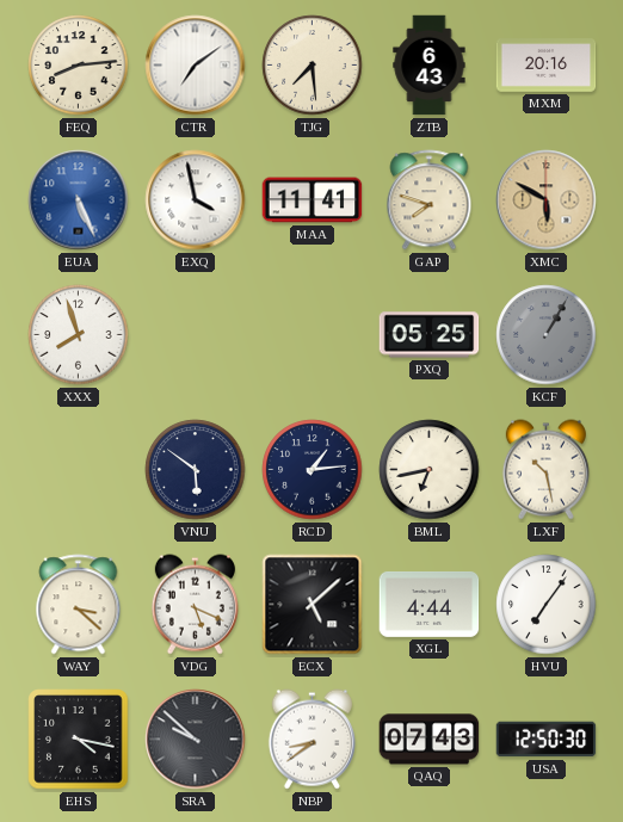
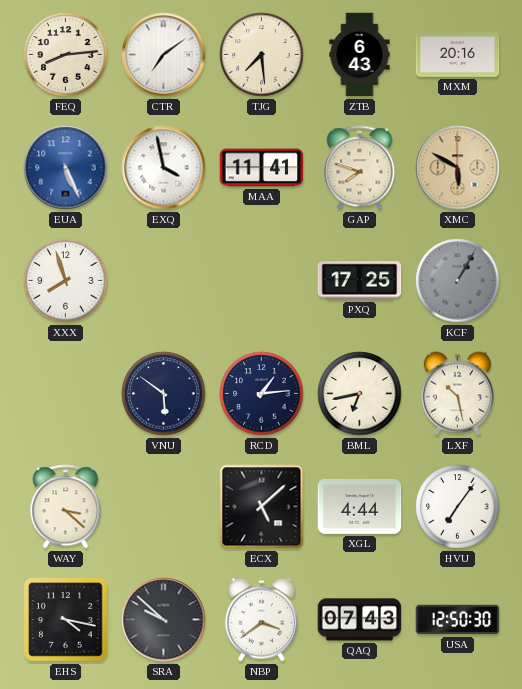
PXQ: 05:25 -> 17:25
VDG: 5:19 -> none
NBP: 8:39 -> 3:39
